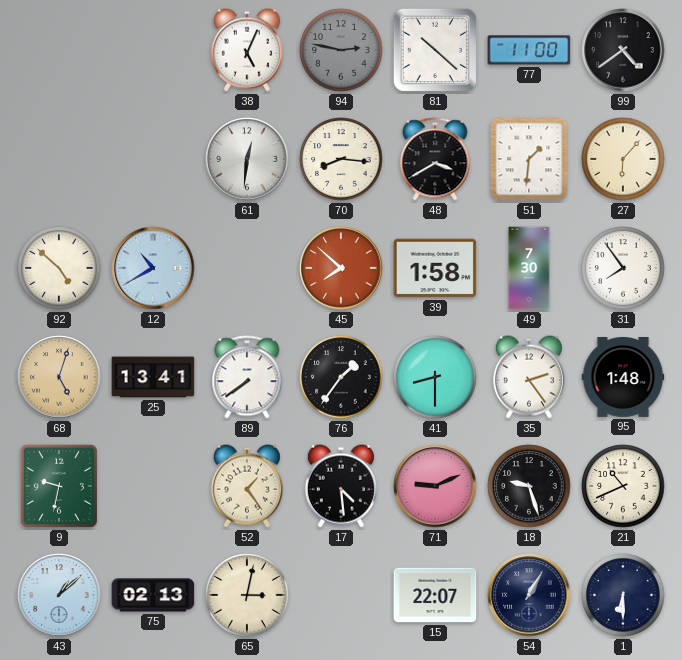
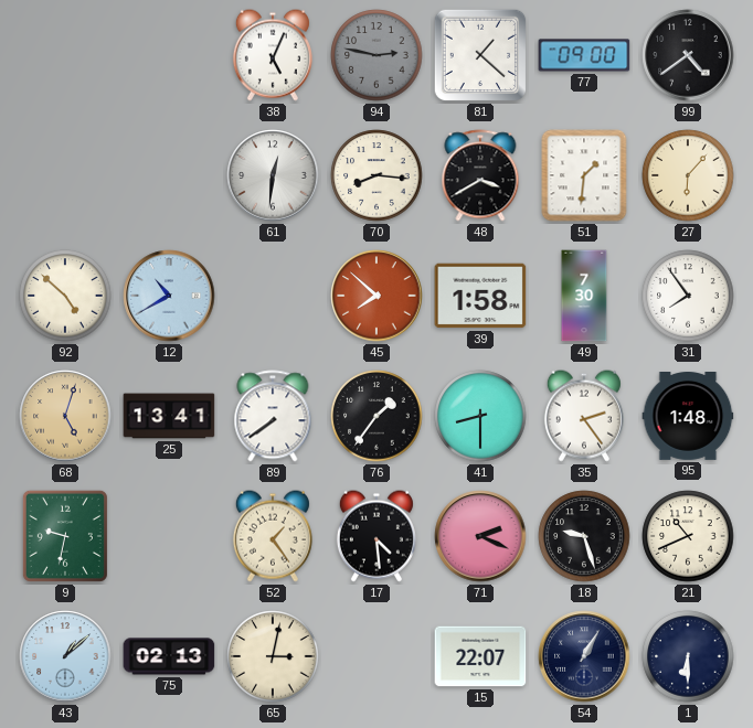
81: 10:22 -> 1:22
77: 11:00 -> 09:00
71: 9:11 -> 2:19
